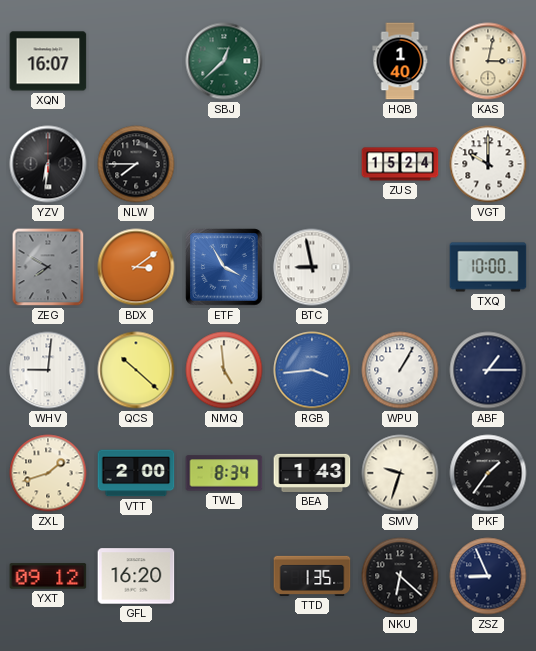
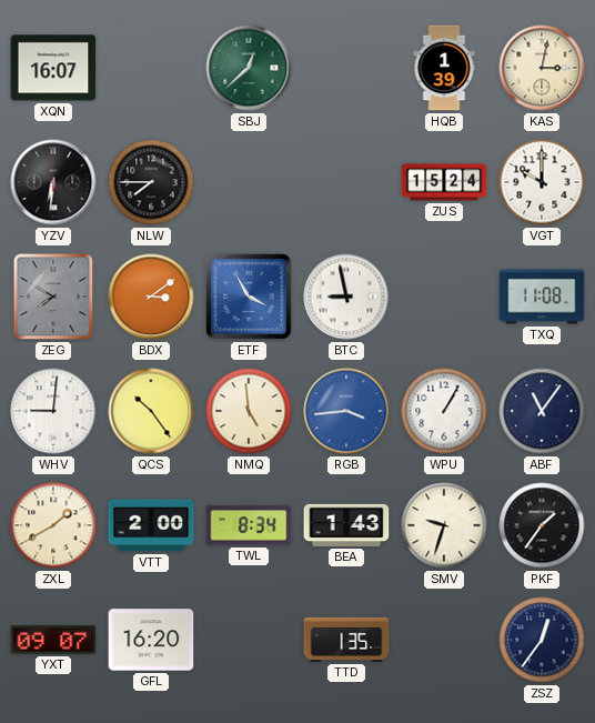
HQB: 1:40 -> 1:39
TXQ: 10:00 -> 11:08
QCS: 10:22 -> 10:24
ABF: 1:15 -> 11:06
ZXL: 1:42 -> 1:40
YXT: 09:12 -> 09:07
NKU: 6:22 -> none
ZSZ: 8:56 -> 12:36
